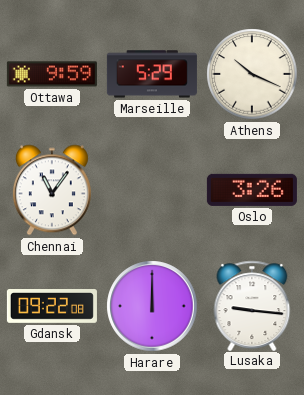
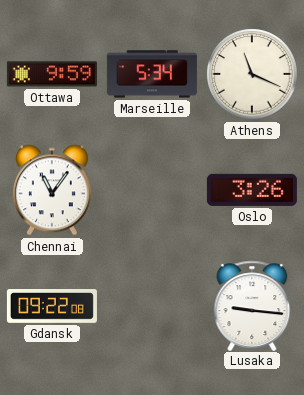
Marseille: 5:29 -> 5:34
Athens: 10:19 -> 11:19
Harare: 12:00 -> none
